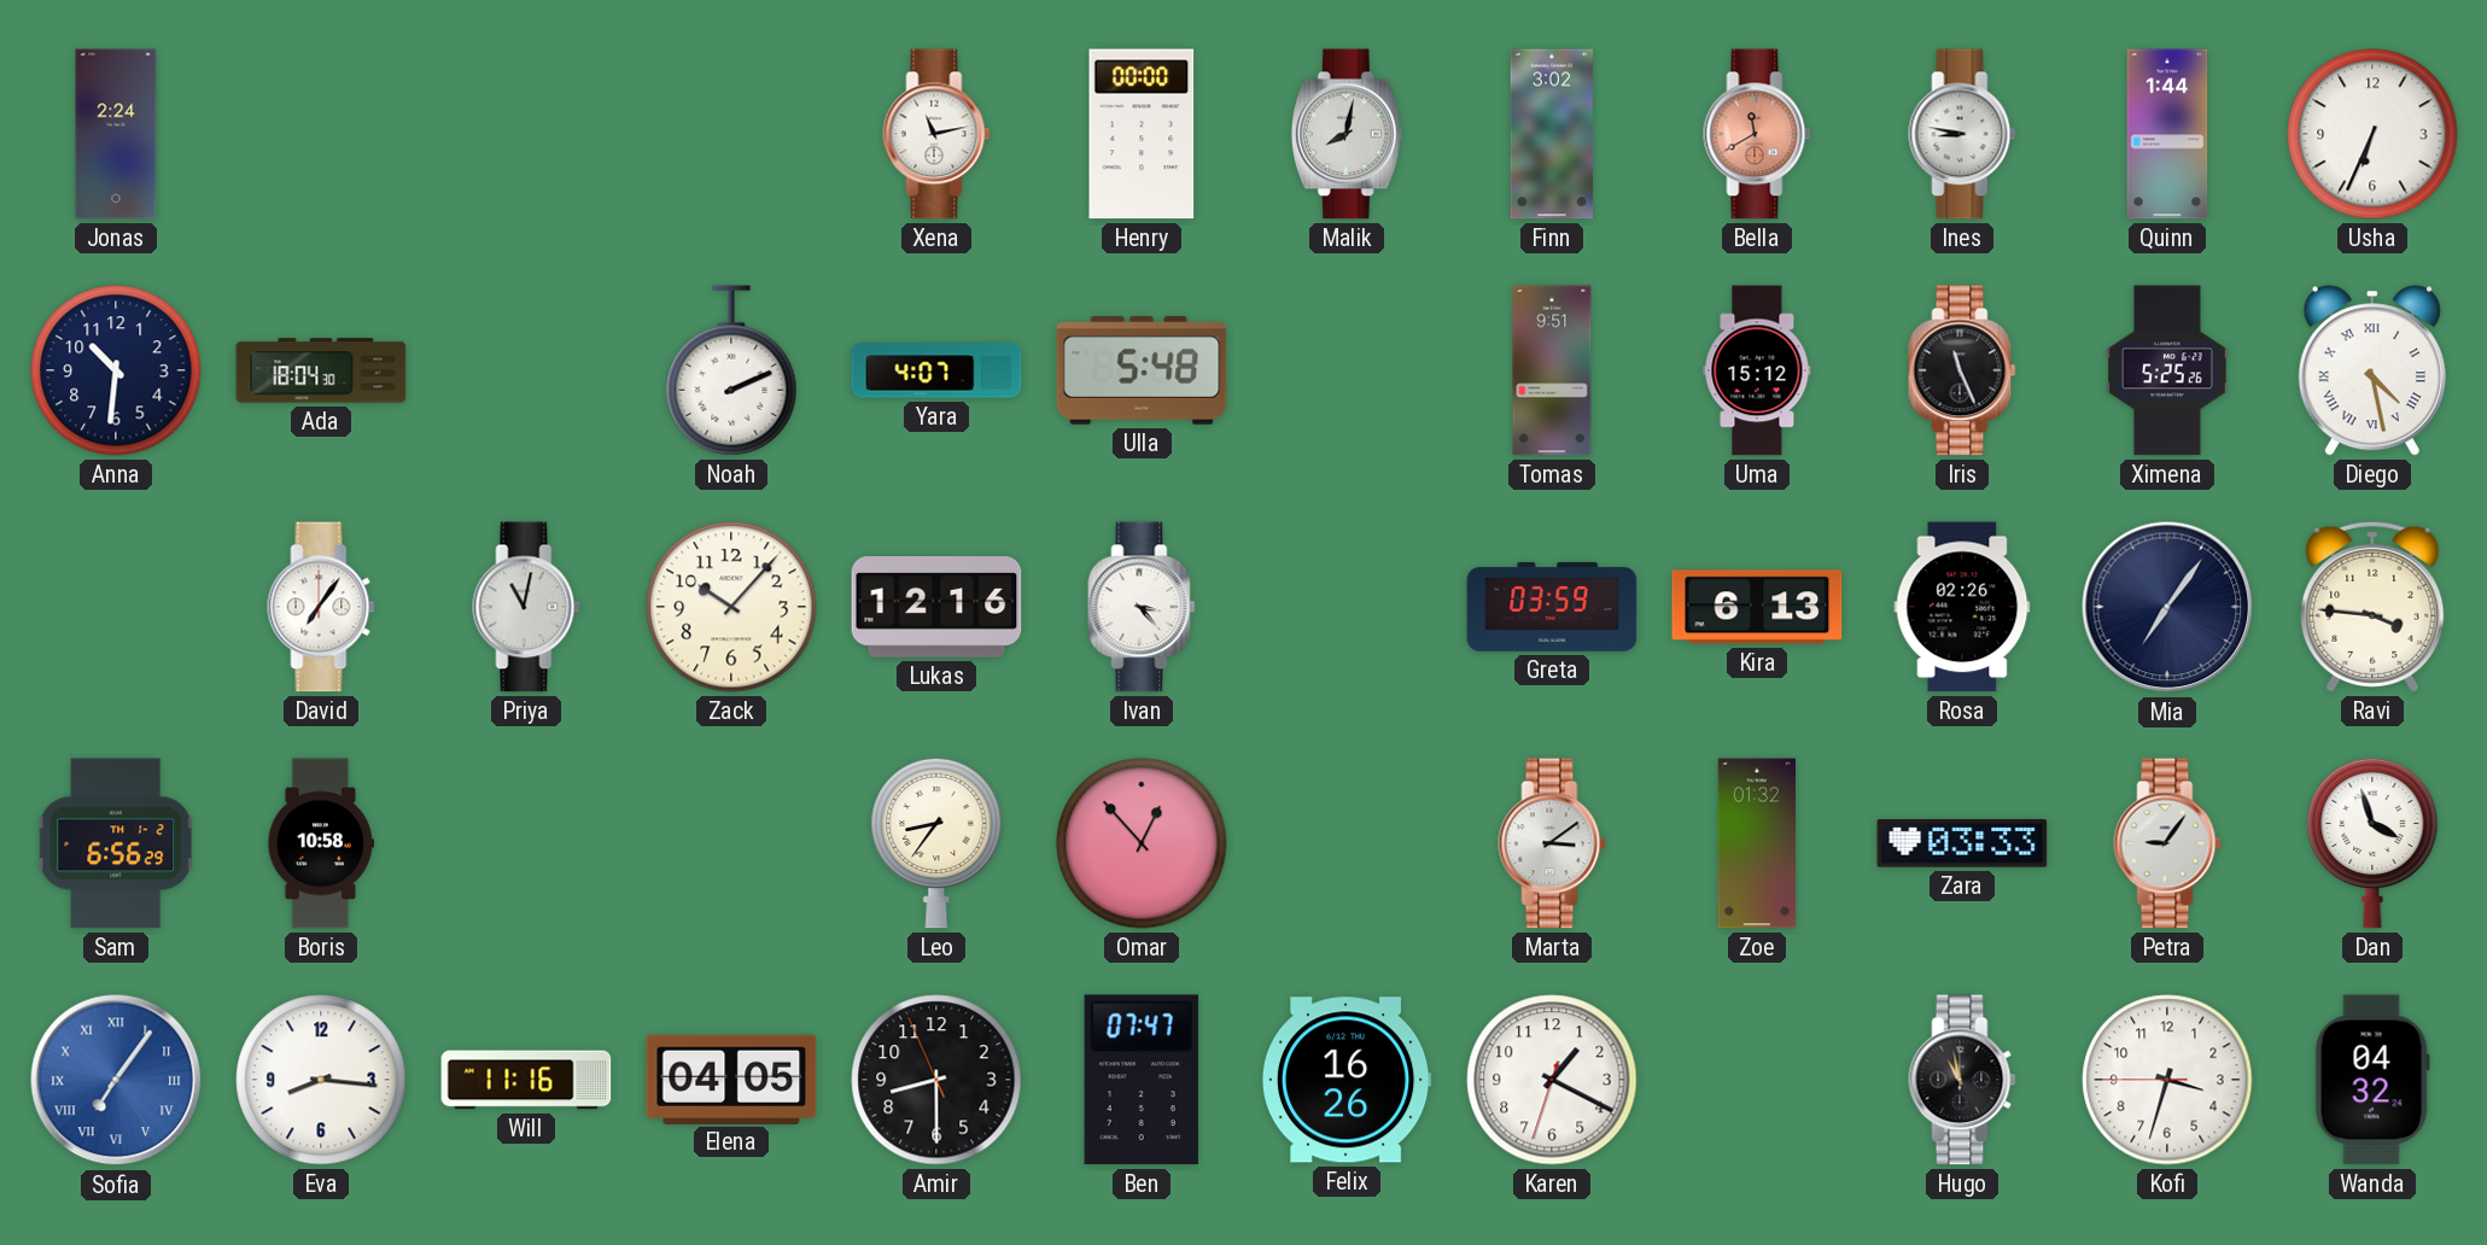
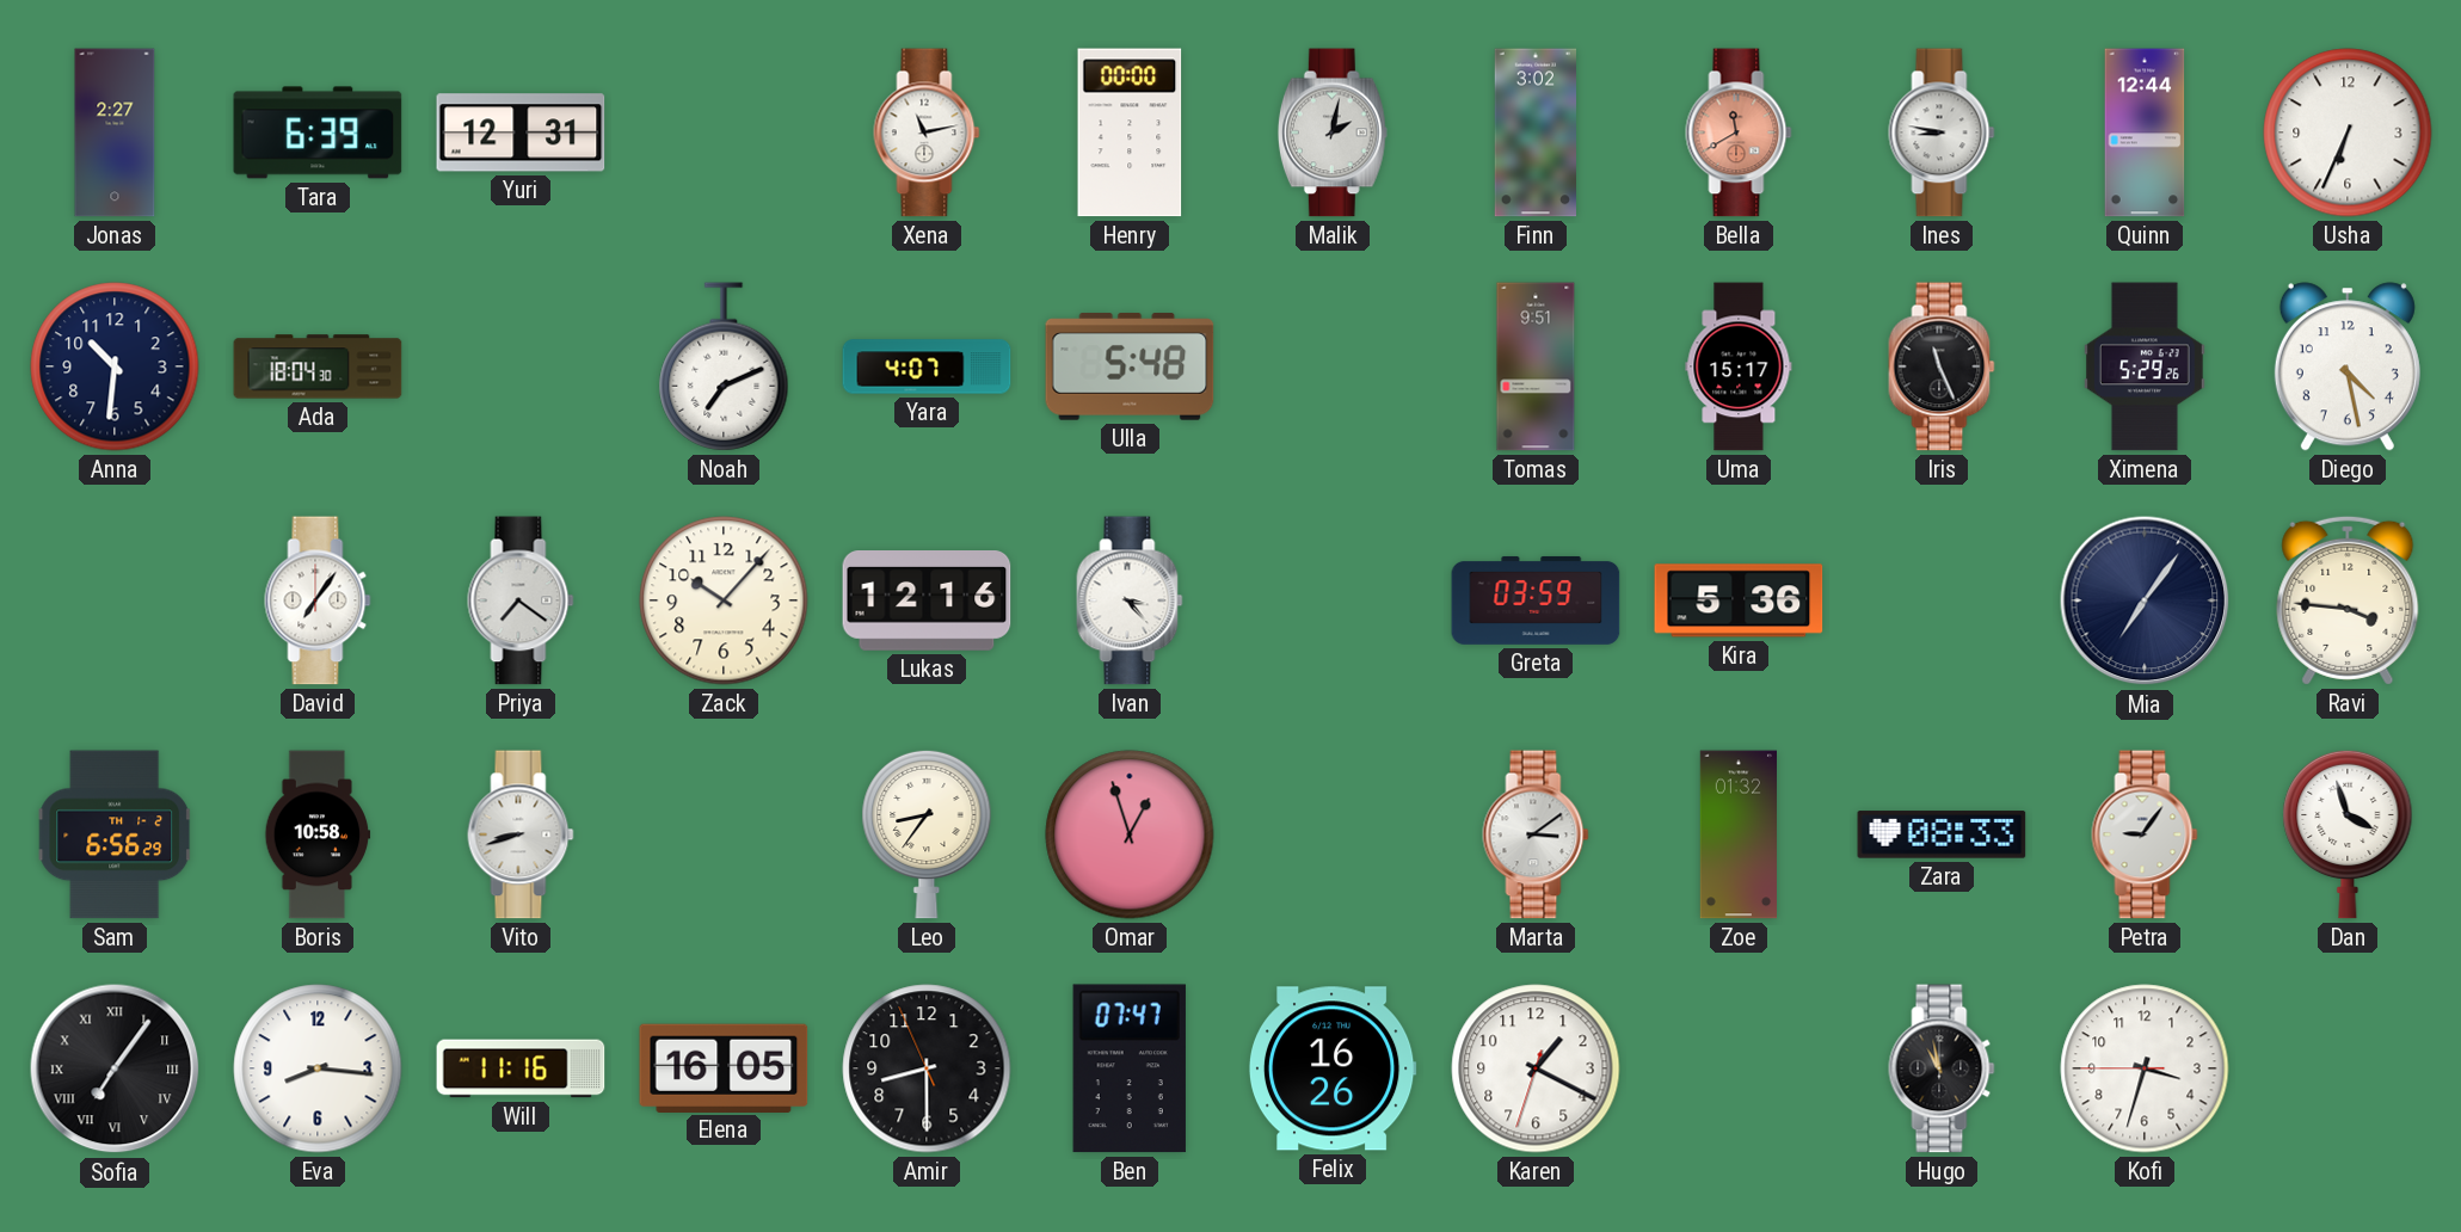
Jonas: 2:24 -> 2:27
Tara: none -> 6:39
Yuri: none -> 12:31
Malik: 8:02 -> 2:02
Quinn: 1:44 -> 12:44
Noah: 2:11 -> 7:11
Uma: 15:12 -> 15:17
Ximena: 5:25 -> 5:29
Diego numerals: Roman -> Arabic
Priya: 11:02 -> 7:21
Kira: 6:13 -> 5:36
Rosa: 02:26 -> none
Vito: none -> 8:42
Omar: 12:53 -> 12:57
Zara: 03:33 -> 08:33
Sofia dial: blue -> black
Elena: 04:05 -> 16:05
Wanda: 04:32 -> none
